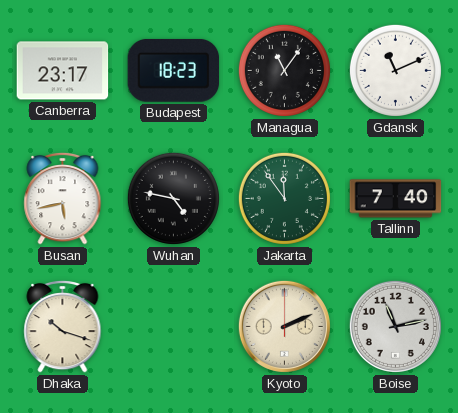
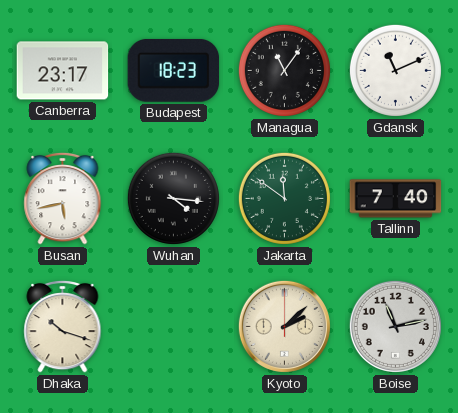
Wuhan: 4:47 -> 4:16
Jakarta: 11:54 -> 11:51
Kyoto: 2:11 -> 2:08
